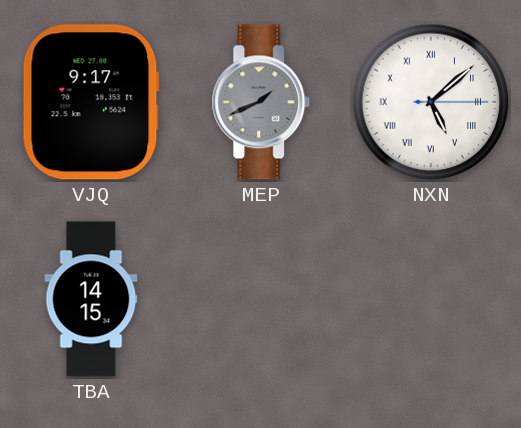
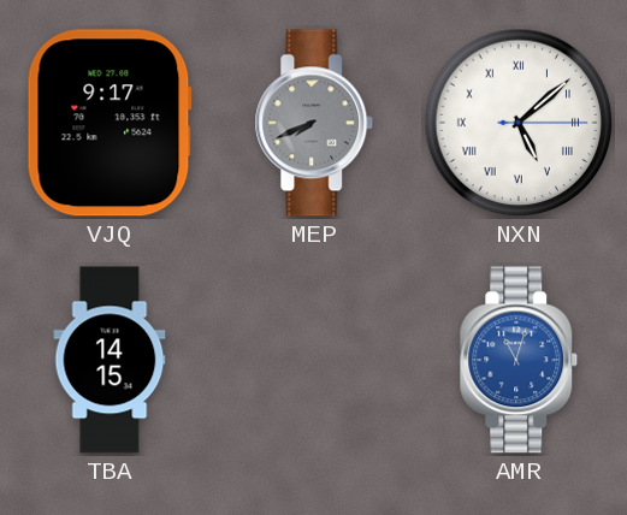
MEP: 1:41 -> 7:41
AMR: none -> 11:03
